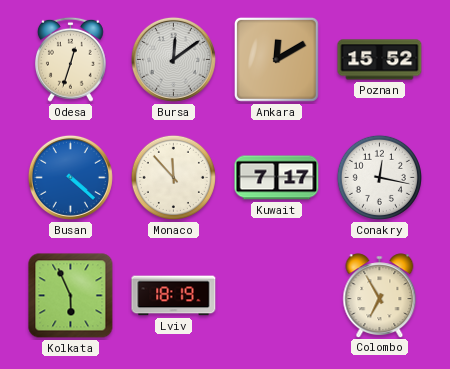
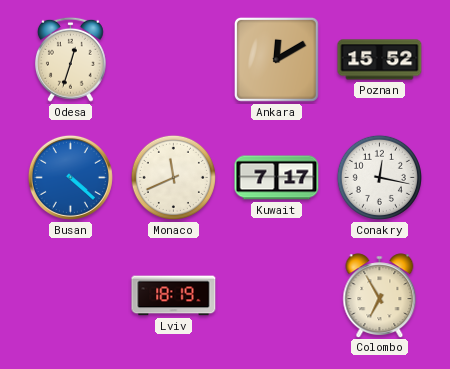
Bursa: 12:09 -> none
Monaco: 11:53 -> 11:41
Kolkata: 5:56 -> none
